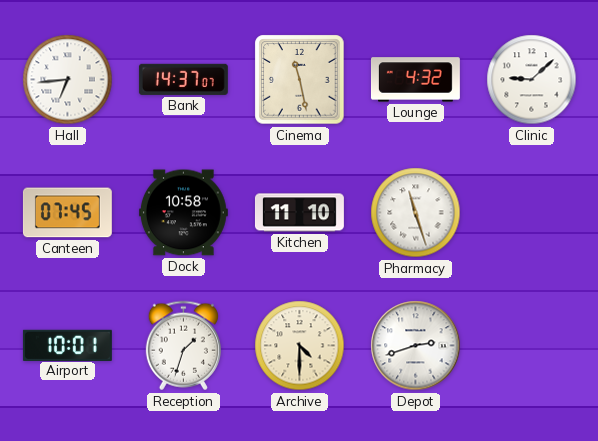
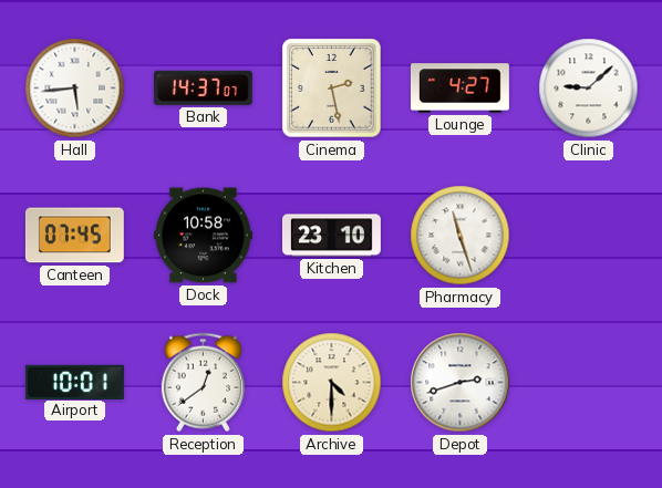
Hall: 6:44 -> 5:44
Cinema: 11:28 -> 2:28
Lounge: 4:32 -> 4:27
Kitchen: 11:10 -> 23:10
Reception: 1:33 -> 12:39
